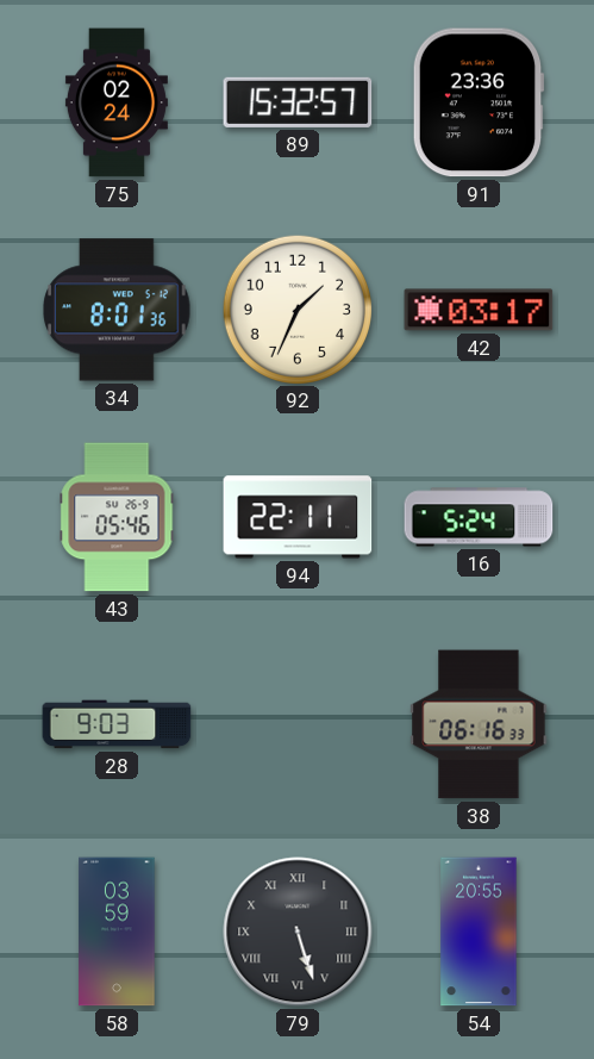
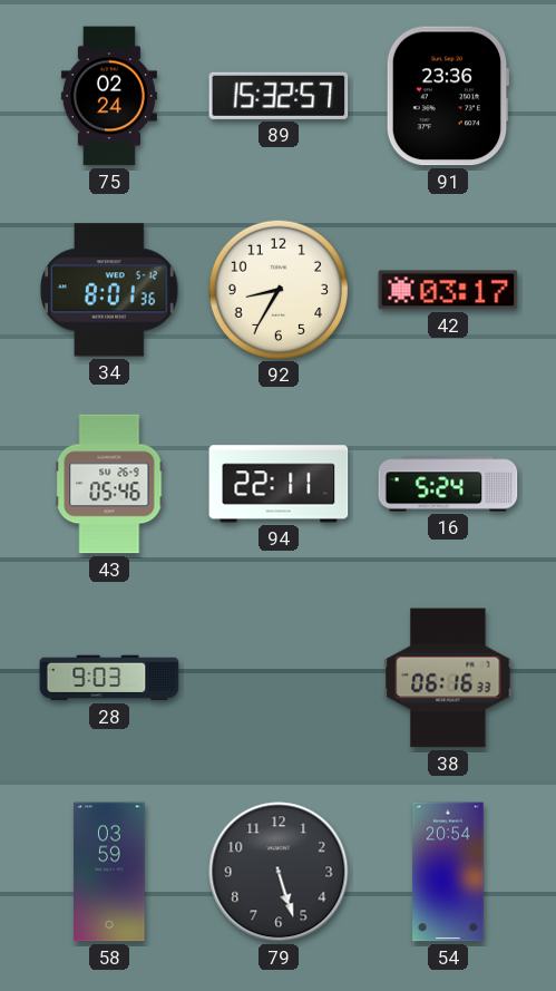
92: 1:34 -> 8:35
79 numerals: Roman -> Arabic
54: 20:55 -> 20:54
